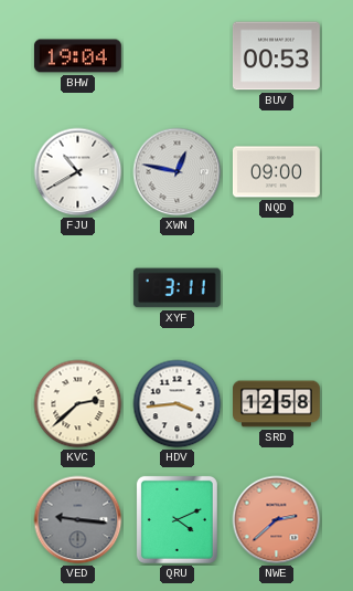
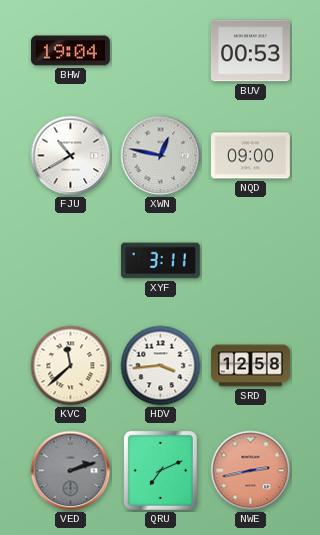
KVC: 2:38 -> 11:38
VED: 9:16 -> 2:12
QRU: 4:11 -> 7:11
NWE: 2:38 -> 2:43
